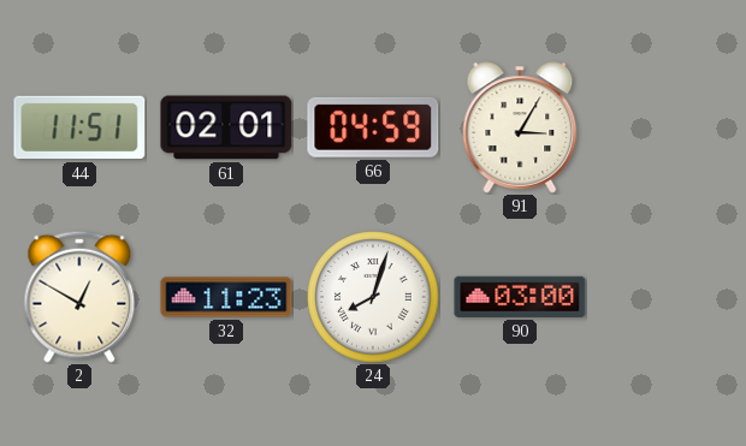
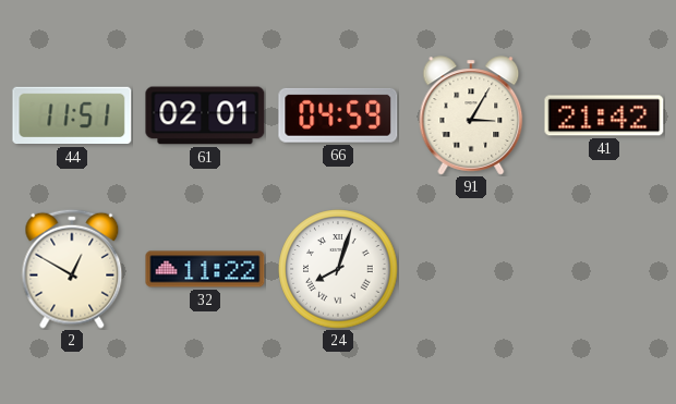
41: none -> 21:42
32: 11:23 -> 11:22
90: 03:00 -> none
